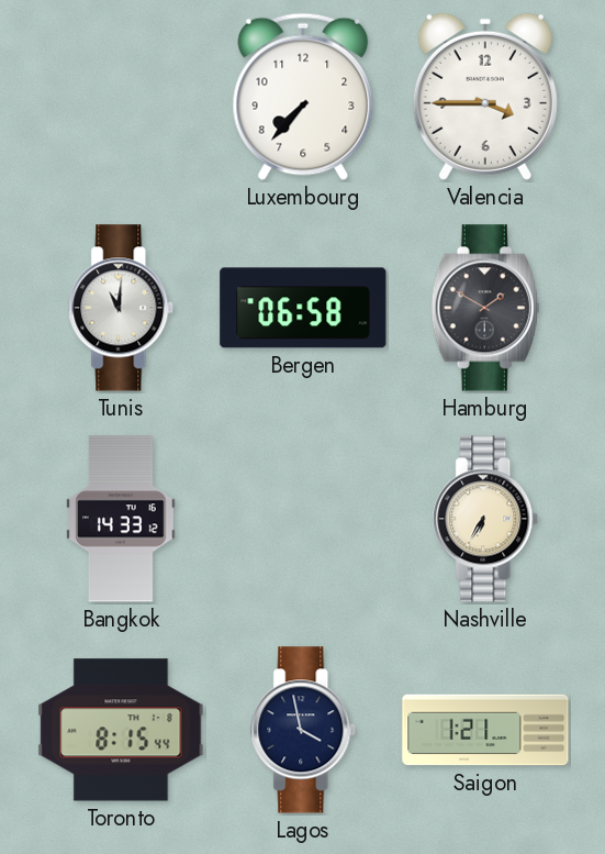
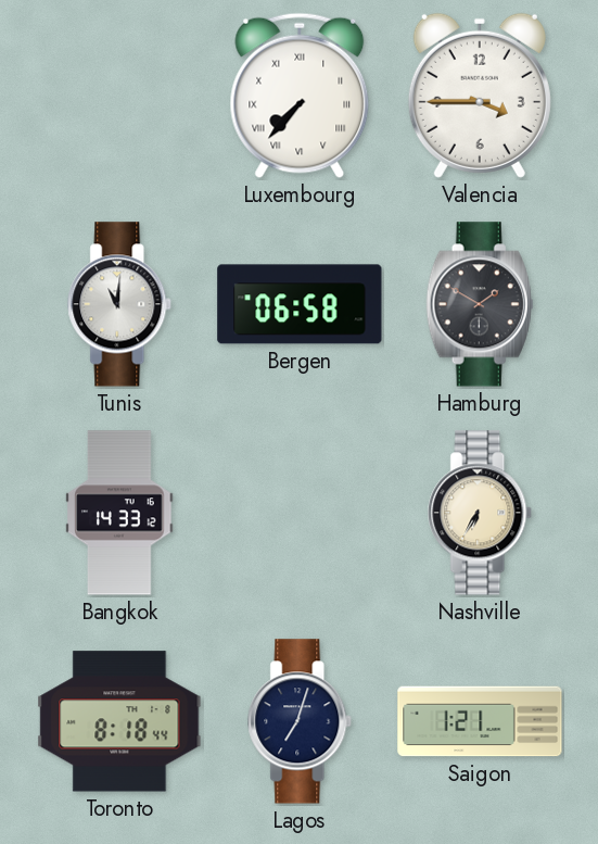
Luxembourg numerals: Arabic -> Roman
Toronto: 8:15 -> 8:18
Lagos: 3:58 -> 7:03
